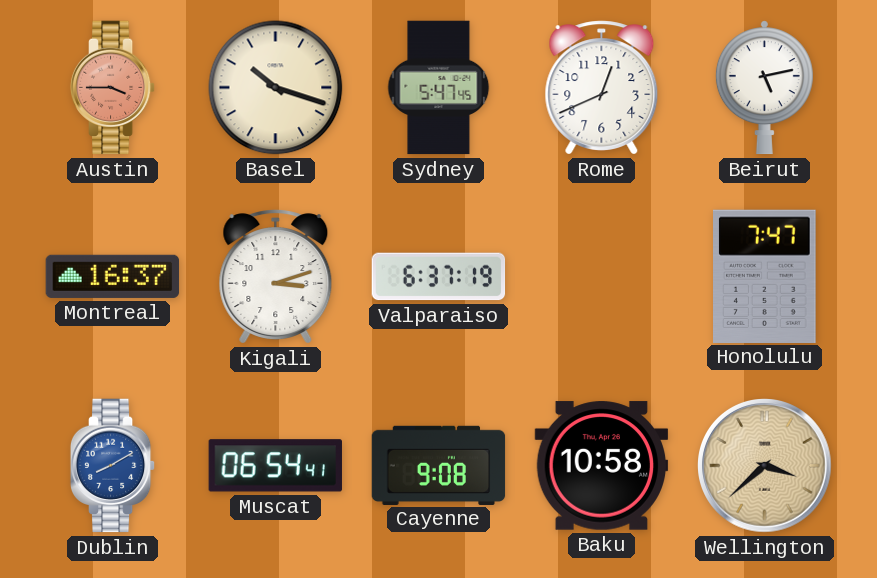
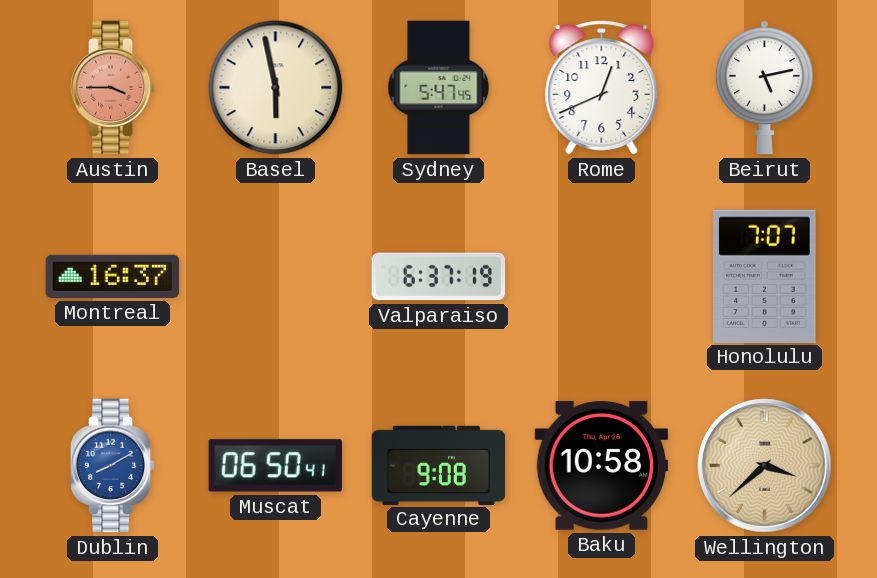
Basel: 10:18 -> 5:58
Kigali: 3:12 -> none
Honolulu: 7:47 -> 7:07
Muscat: 06:54 -> 06:50
